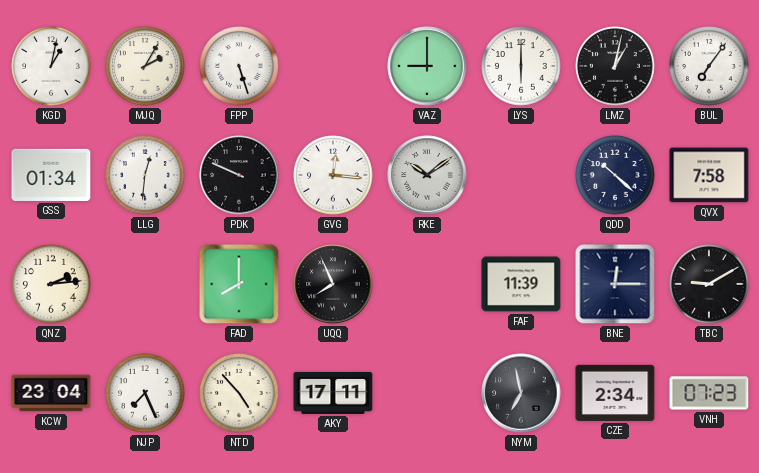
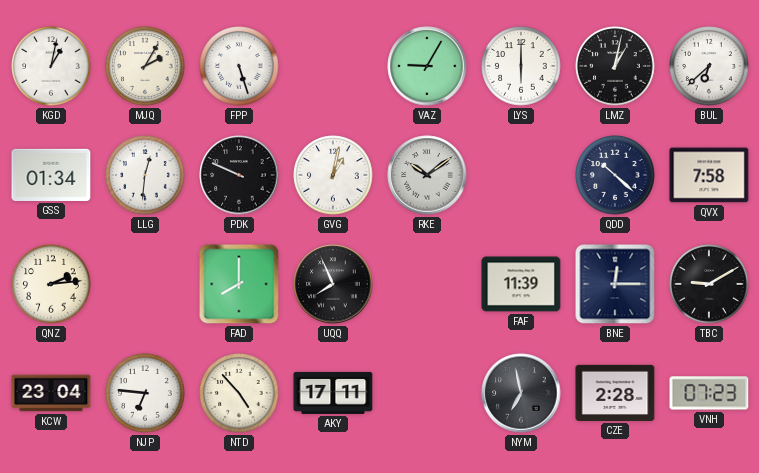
VAZ: 9:00 -> 9:05
BUL: 7:06 -> 6:38
GVG: 12:16 -> 1:02
NJP: 7:26 -> 6:46
CZE: 2:34 -> 2:28
